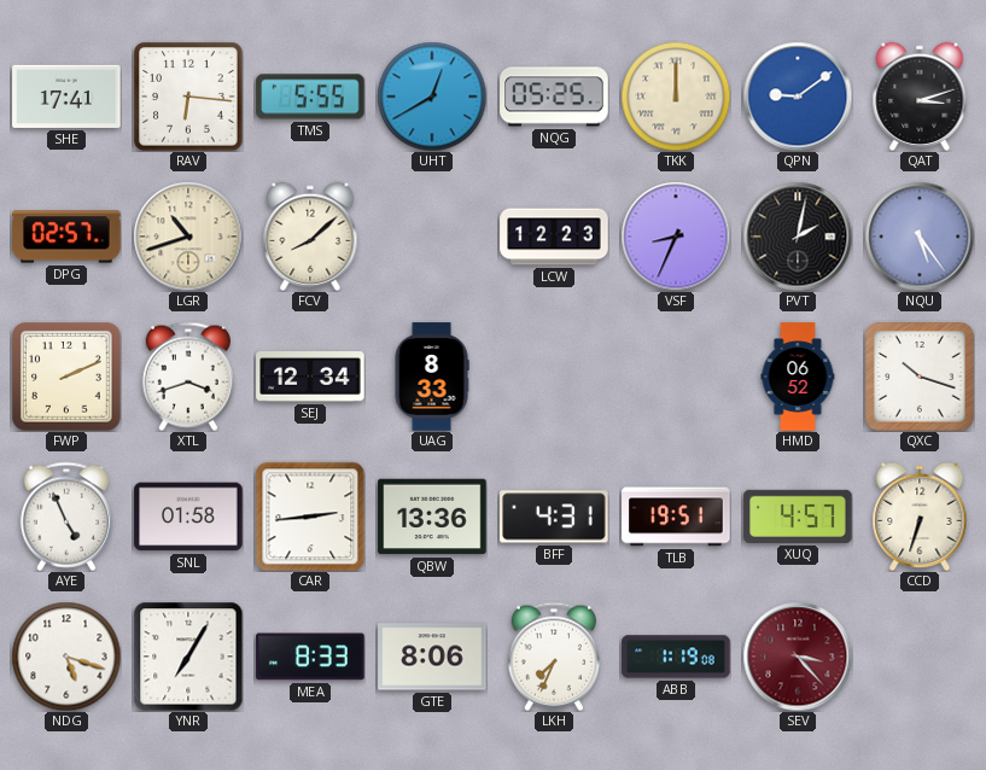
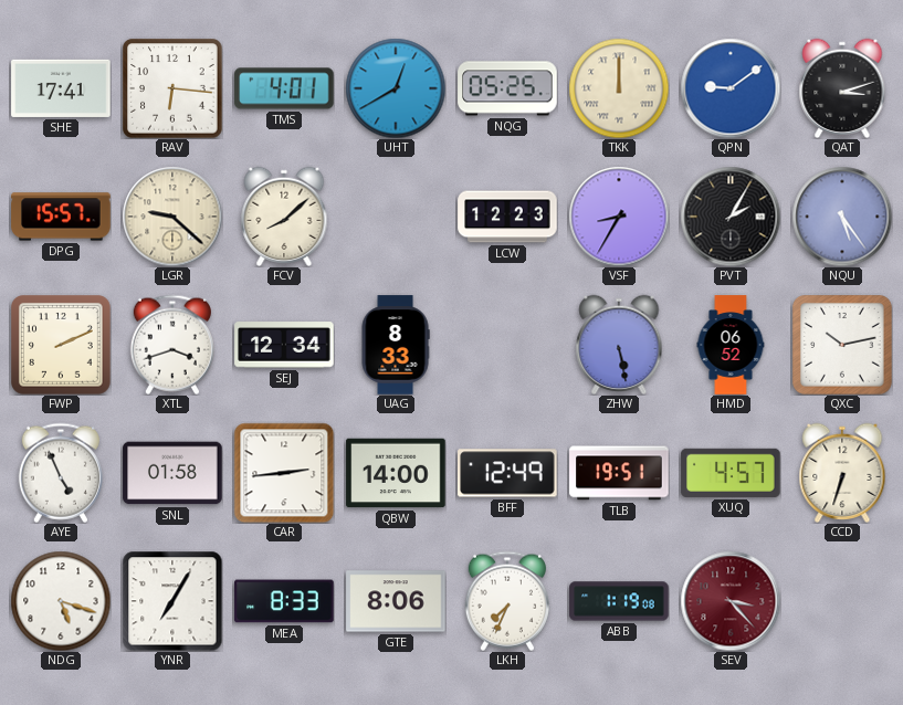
TMS: 5:55 -> 4:01
DPG: 02:57 -> 15:57
LGR: 10:42 -> 9:22
VSF: 8:34 -> 8:35
PVT: 2:02 -> 2:05
ZHW: none -> 5:28
QXC: 10:18 -> 10:13
QBW: 13:36 -> 14:00
BFF: 4:31 -> 12:49
